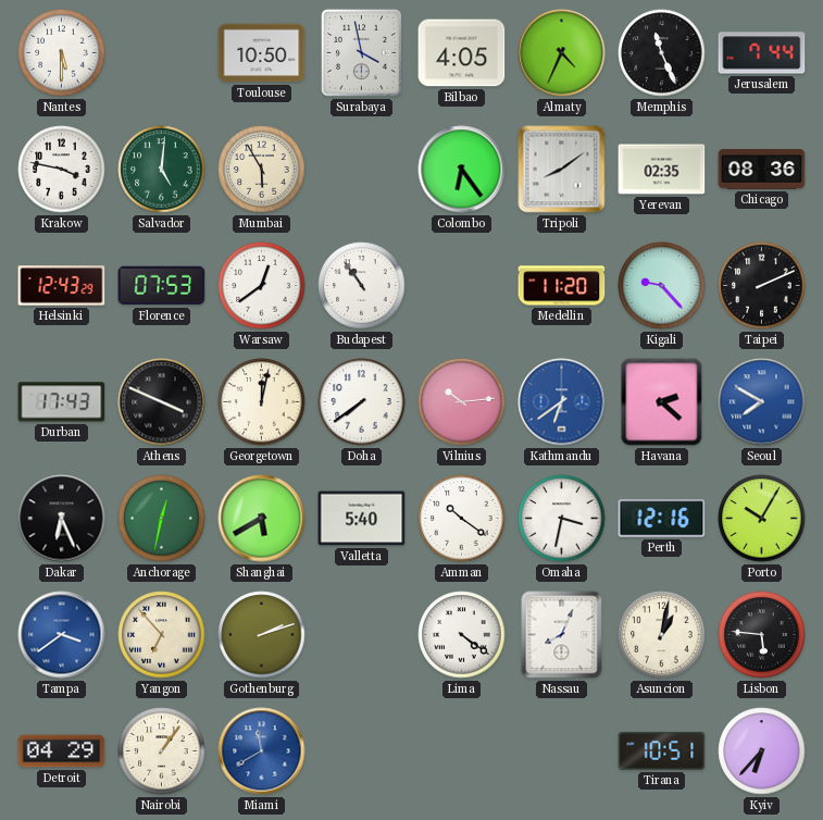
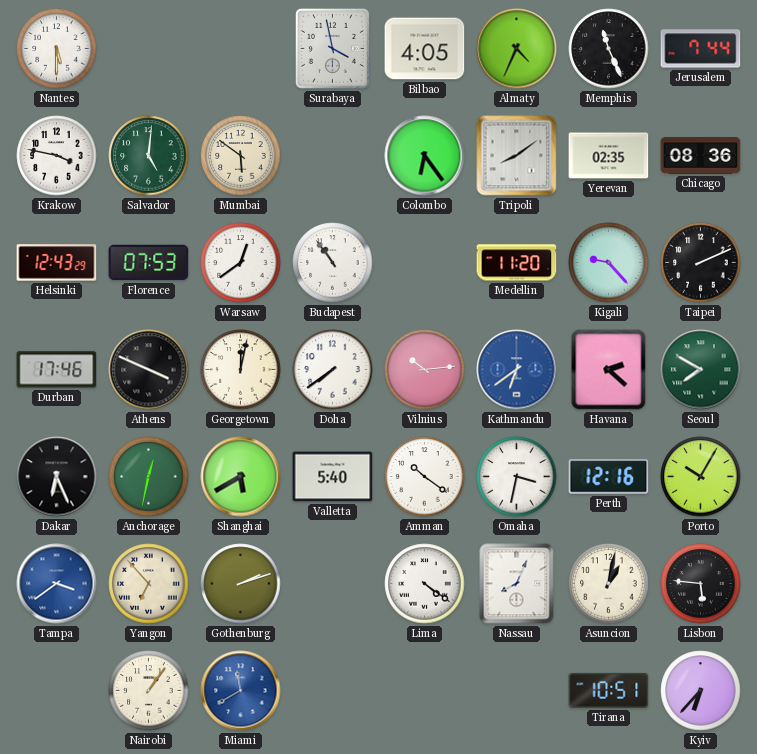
Toulouse: 10:50 -> none
Mumbai: 5:55 -> 5:51
Durban: 17:43 -> 17:46
Seoul dial: blue -> green
Detroit: 04:29 -> none
